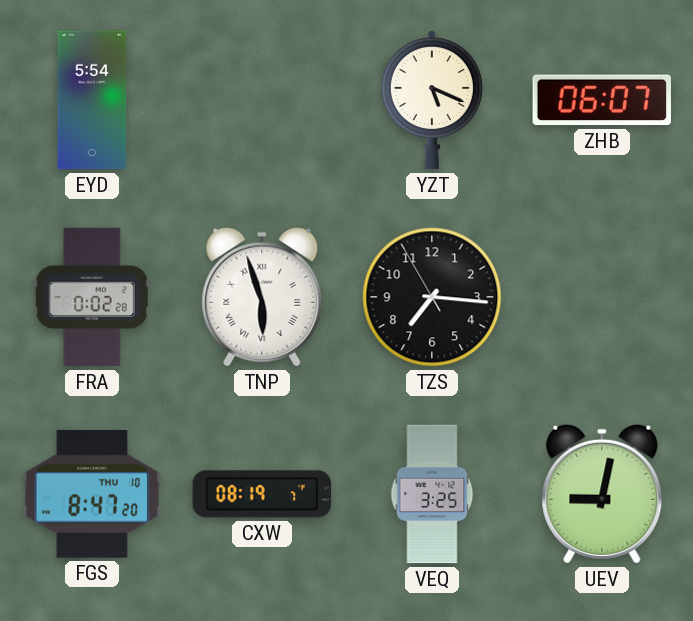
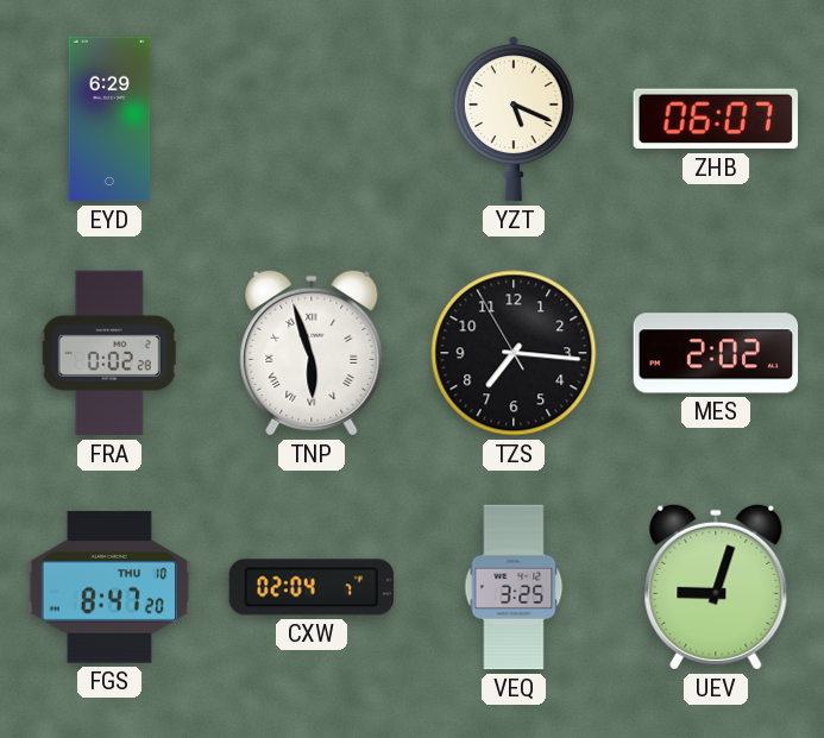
EYD: 5:54 -> 6:29
MES: none -> 2:02
CXW: 08:19 -> 02:04
UEV: 9:02 -> 9:03
